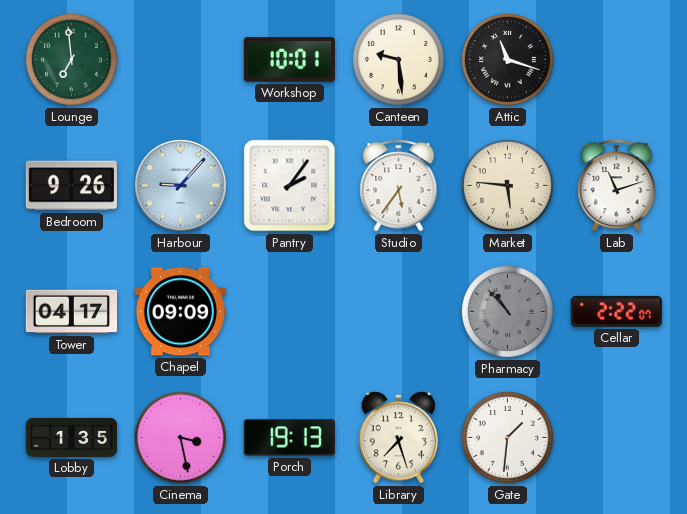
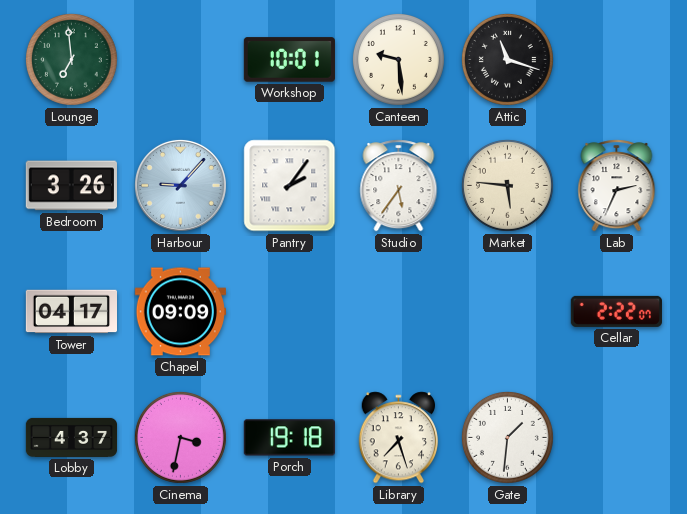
Bedroom: 9:26 -> 3:26
Lab: 11:12 -> 2:34
Pharmacy: 10:53 -> none
Lobby: 1:35 -> 4:37
Cinema: 3:28 -> 3:32
Porch: 19:13 -> 19:18
